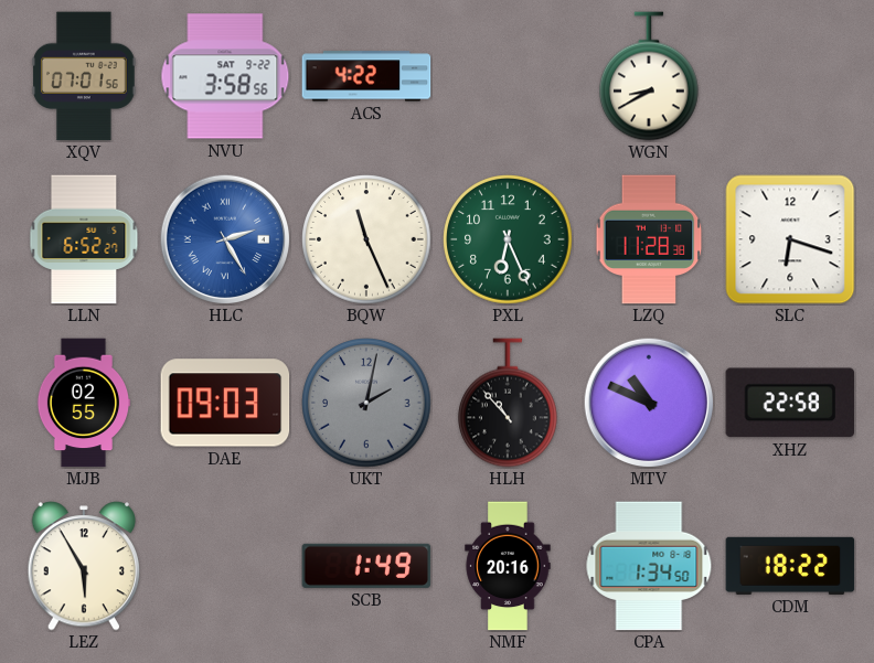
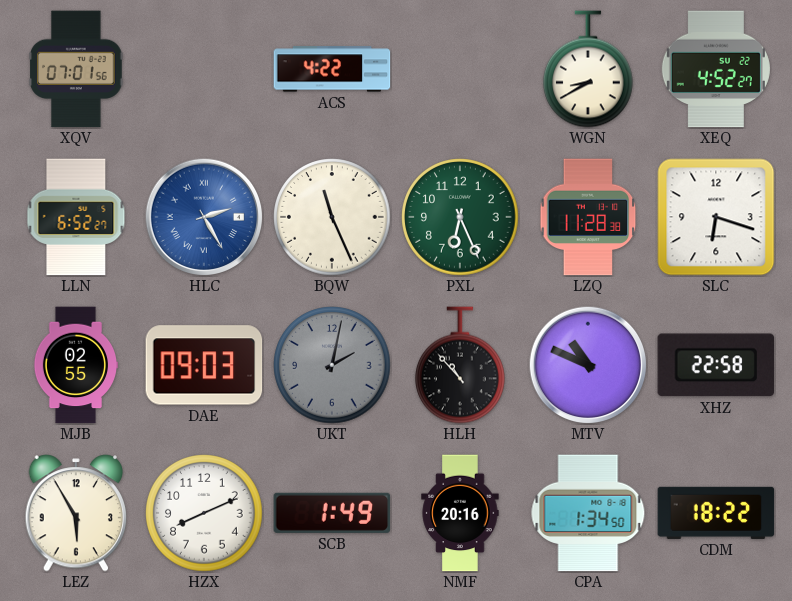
NVU: 3:58 -> none
XEQ: none -> 4:52
HZX: none -> 8:11
